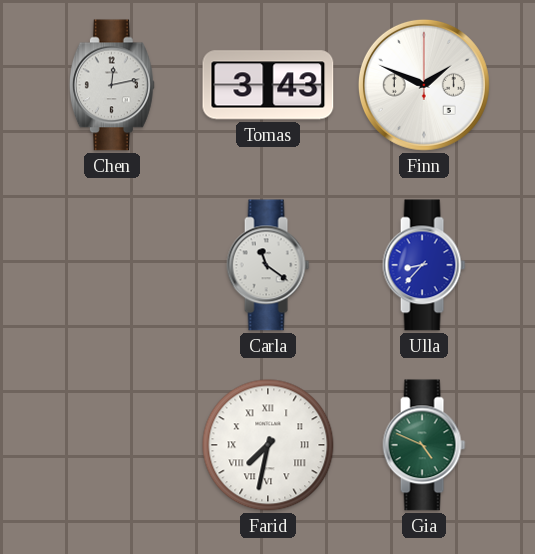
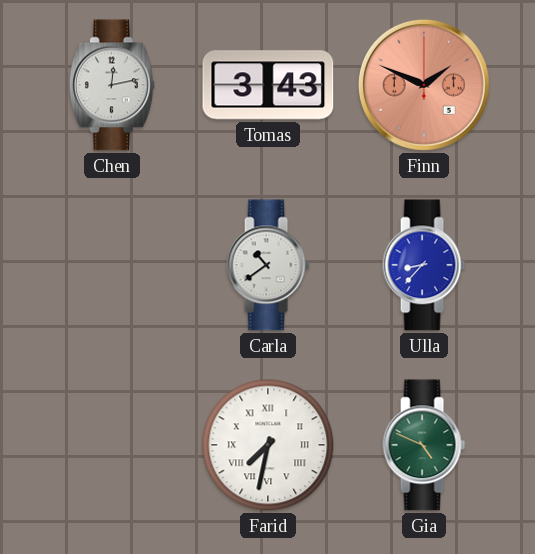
Finn dial: white -> salmon
Carla: 11:21 -> 10:39
